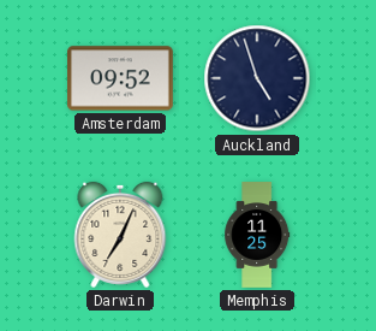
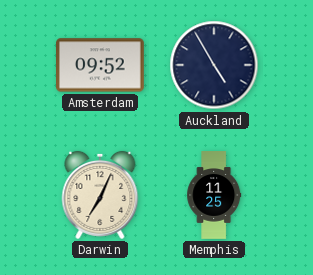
Auckland: 4:57 -> 4:55
